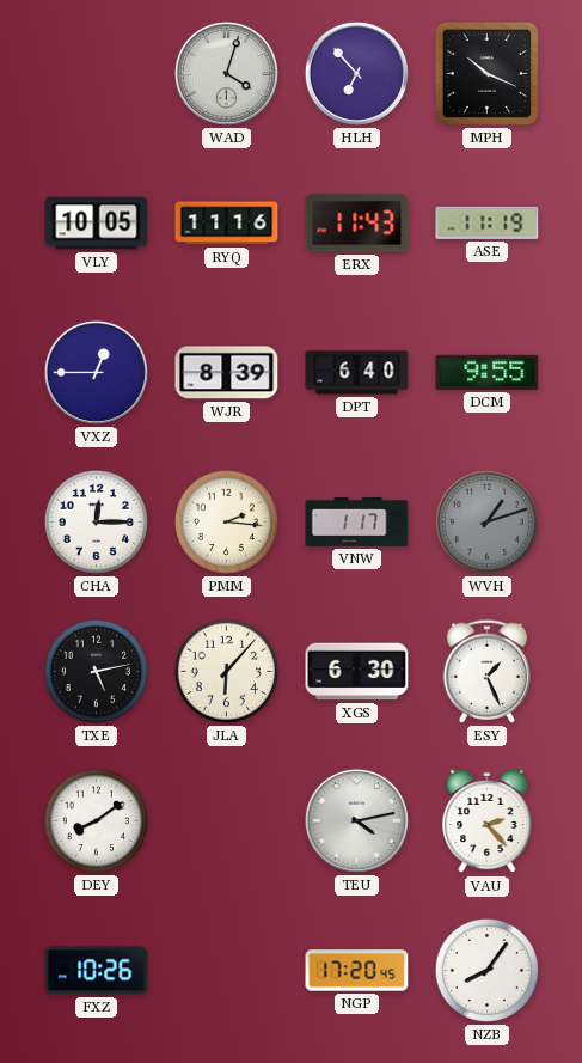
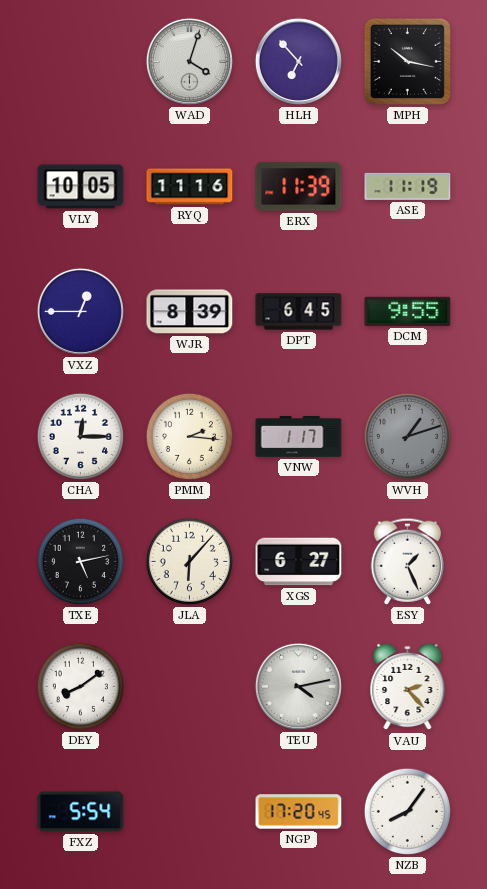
MPH: 10:19 -> 10:17
ERX: 11:43 -> 11:39
DPT: 6:40 -> 6:45
XGS: 6:30 -> 6:27
FXZ: 10:26 -> 5:54
